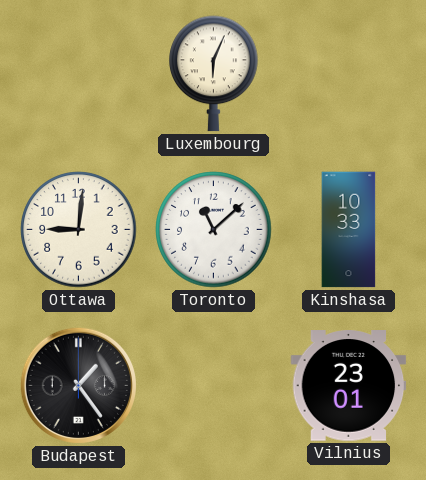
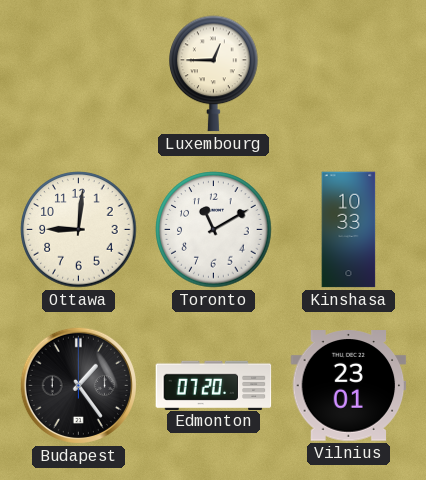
Luxembourg: 6:04 -> 12:45
Toronto: 11:08 -> 11:10
Edmonton: none -> 07:20
